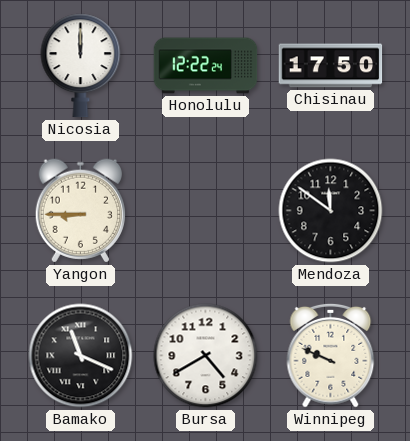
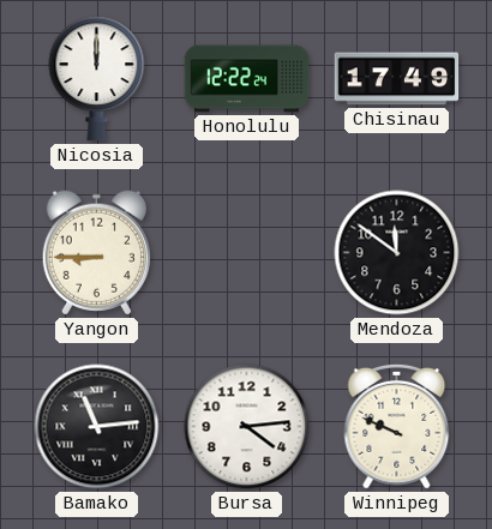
Chisinau: 17:50 -> 17:49
Bamako: 11:19 -> 11:14
Bursa: 4:40 -> 4:14
